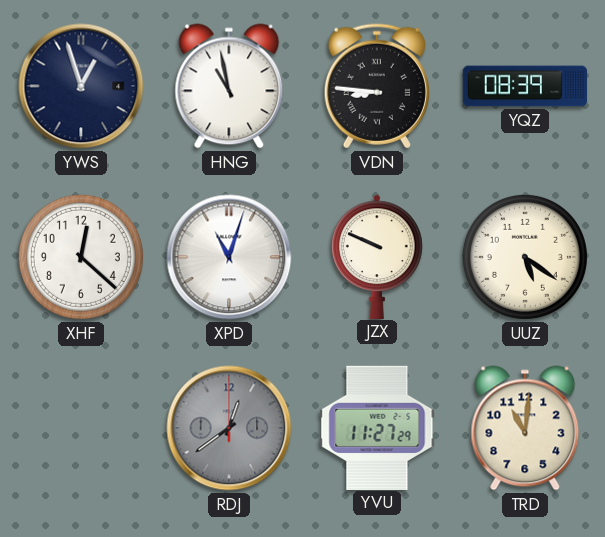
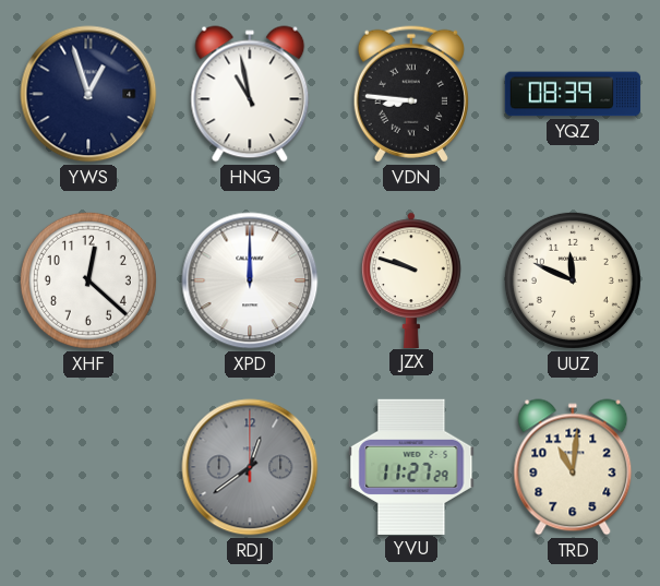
XPD: 11:03 -> 12:00
JZX: 9:49 -> 9:48
UUZ: 5:21 -> 11:49
